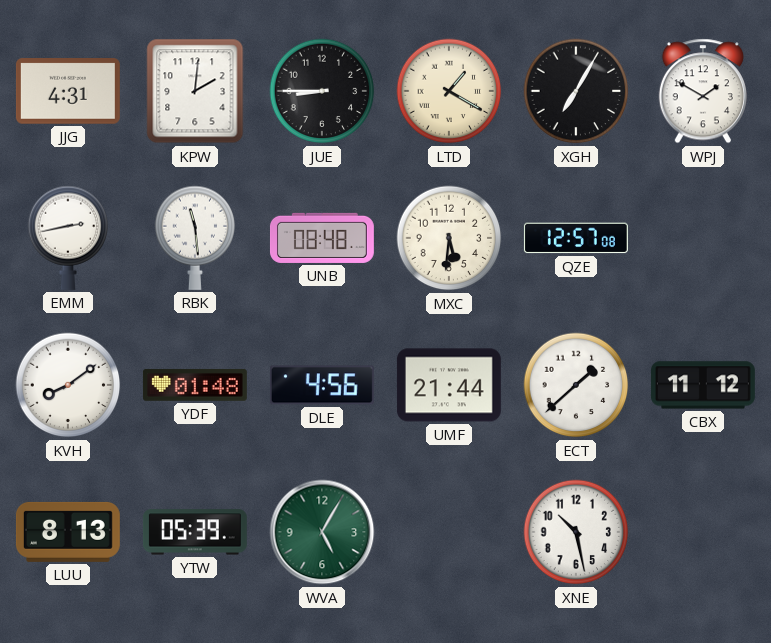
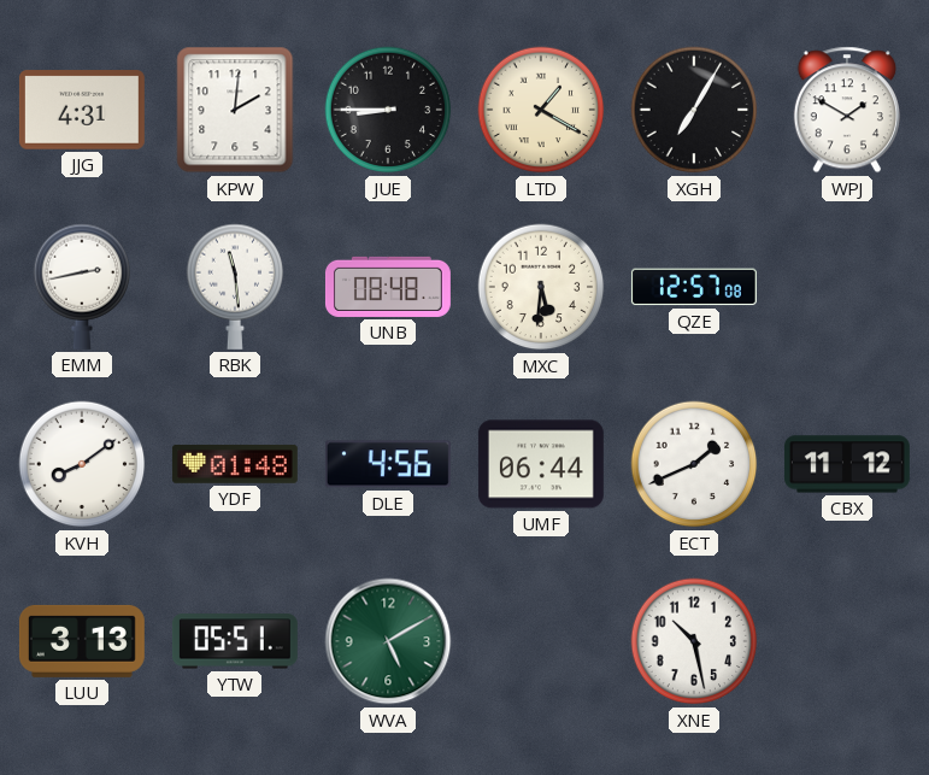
UMF: 21:44 -> 06:44
ECT: 1:38 -> 1:41
LUU: 8:13 -> 3:13
YTW: 05:39 -> 05:51
WVA: 5:05 -> 5:10
